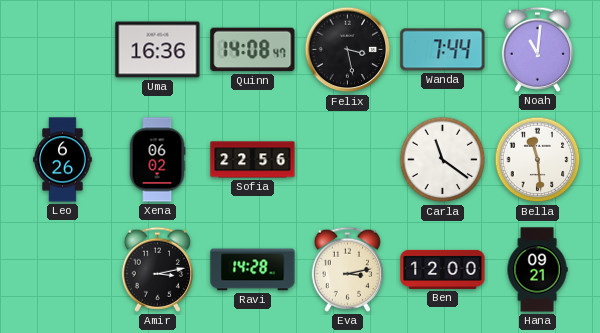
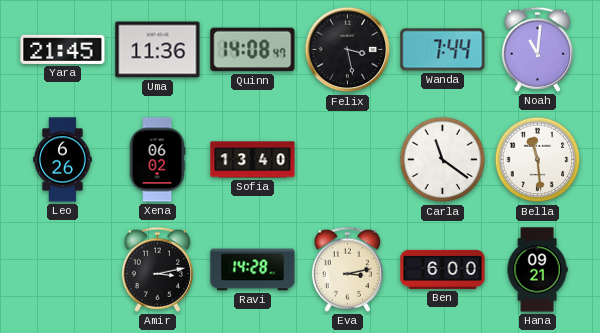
Yara: none -> 21:45
Uma: 16:36 -> 11:36
Sofia: 22:56 -> 13:40
Ben: 12:00 -> 6:00
